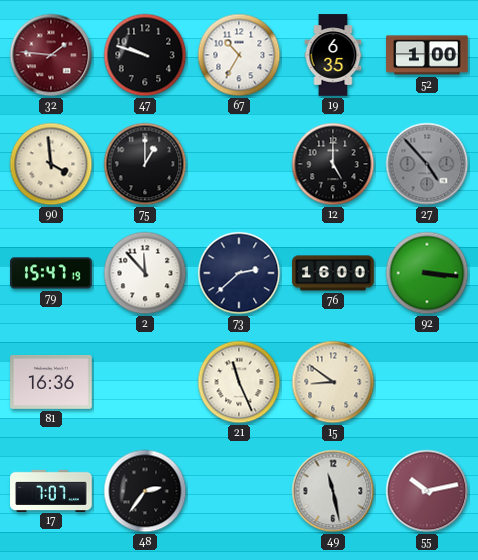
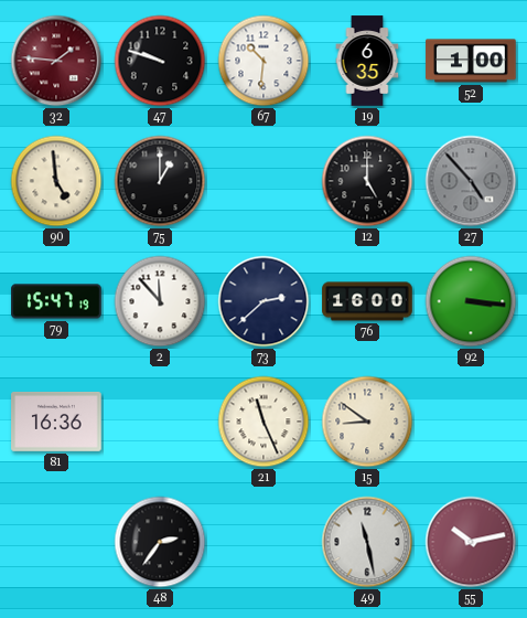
67: 10:35 -> 10:31
90: 3:59 -> 4:59
17: 7:07 -> none
